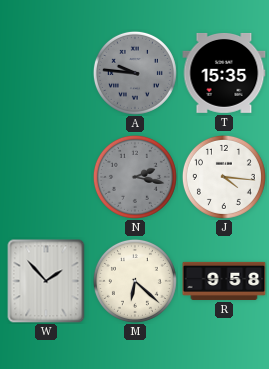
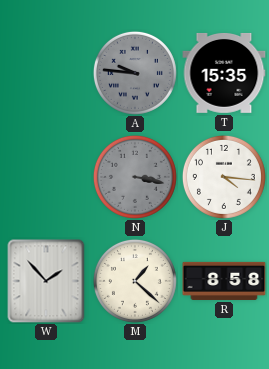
N: 2:17 -> 3:17
M: 6:22 -> 1:22
R: 9:58 -> 8:58
